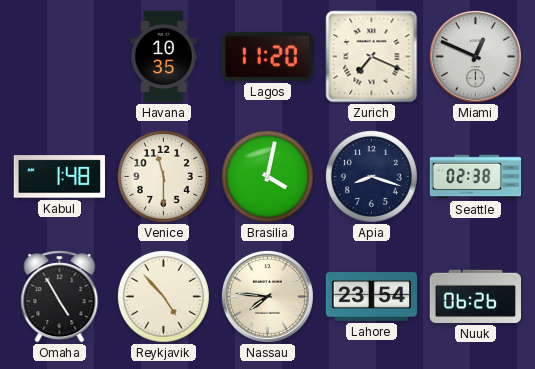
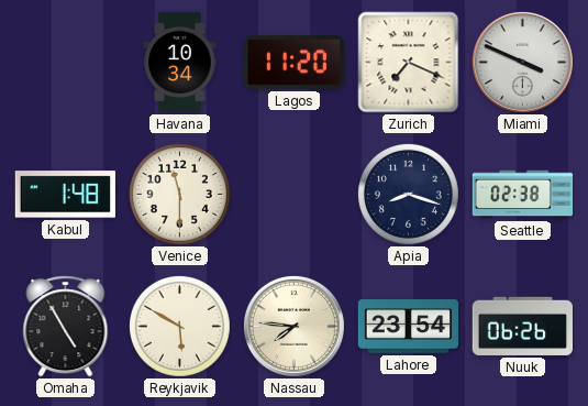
Havana: 10:35 -> 10:34
Miami: 12:49 -> 3:49
Brasilia: 4:02 -> none
Reykjavik: 4:53 -> 5:50
